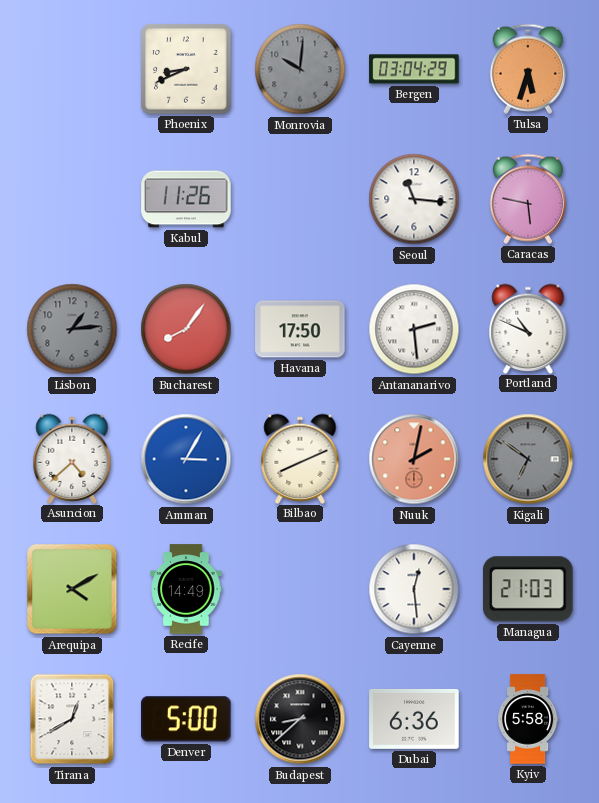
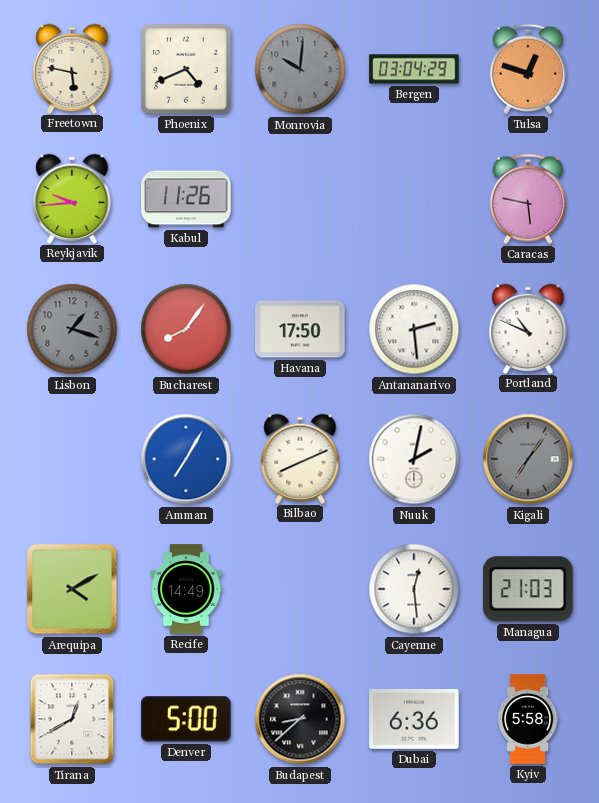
Freetown: none -> 5:47
Phoenix: 8:41 -> 4:41
Tulsa: 5:33 -> 12:48
Reykjavik: none -> 9:44
Seoul: 11:16 -> none
Lisbon: 1:14 -> 1:18
Asuncion: 4:38 -> none
Amman: 3:05 -> 7:05
Nuuk dial: salmon -> white
Kigali: 6:51 -> 7:06
